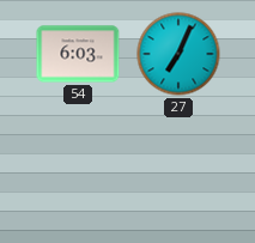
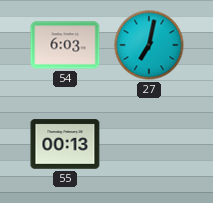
27: 7:04 -> 7:02
55: none -> 00:13
